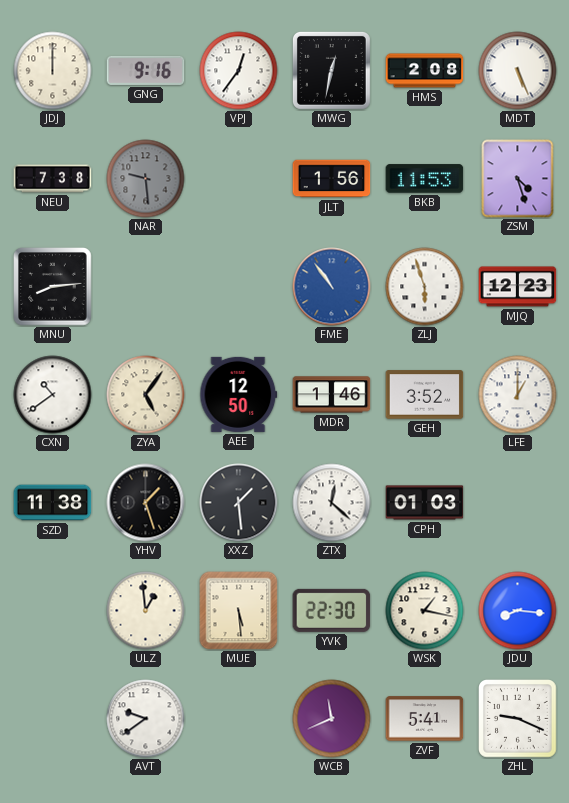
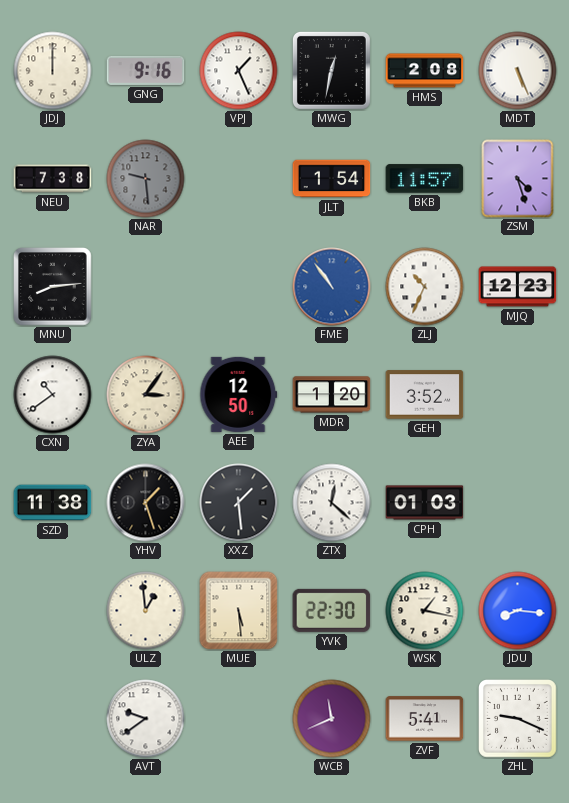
VPJ: 12:36 -> 1:26
JLT: 1:56 -> 1:54
BKB: 11:53 -> 11:57
ZLJ: 5:57 -> 10:34
ZYA: 5:06 -> 3:06
MDR: 1:46 -> 1:20
LFE: 1:00 -> none
